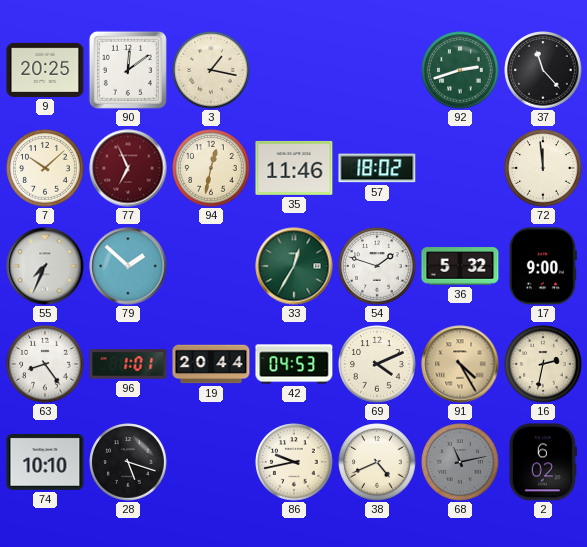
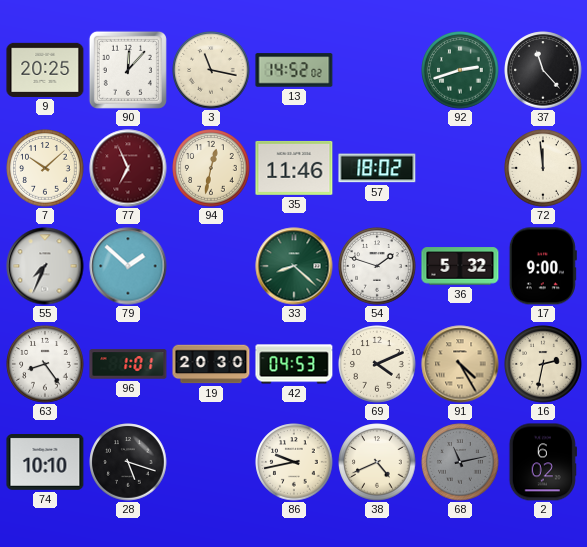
90: 12:09 -> 12:07
3: 1:17 -> 11:17
13: none -> 14:52
33: 12:35 -> 8:22
19: 20:44 -> 20:30
